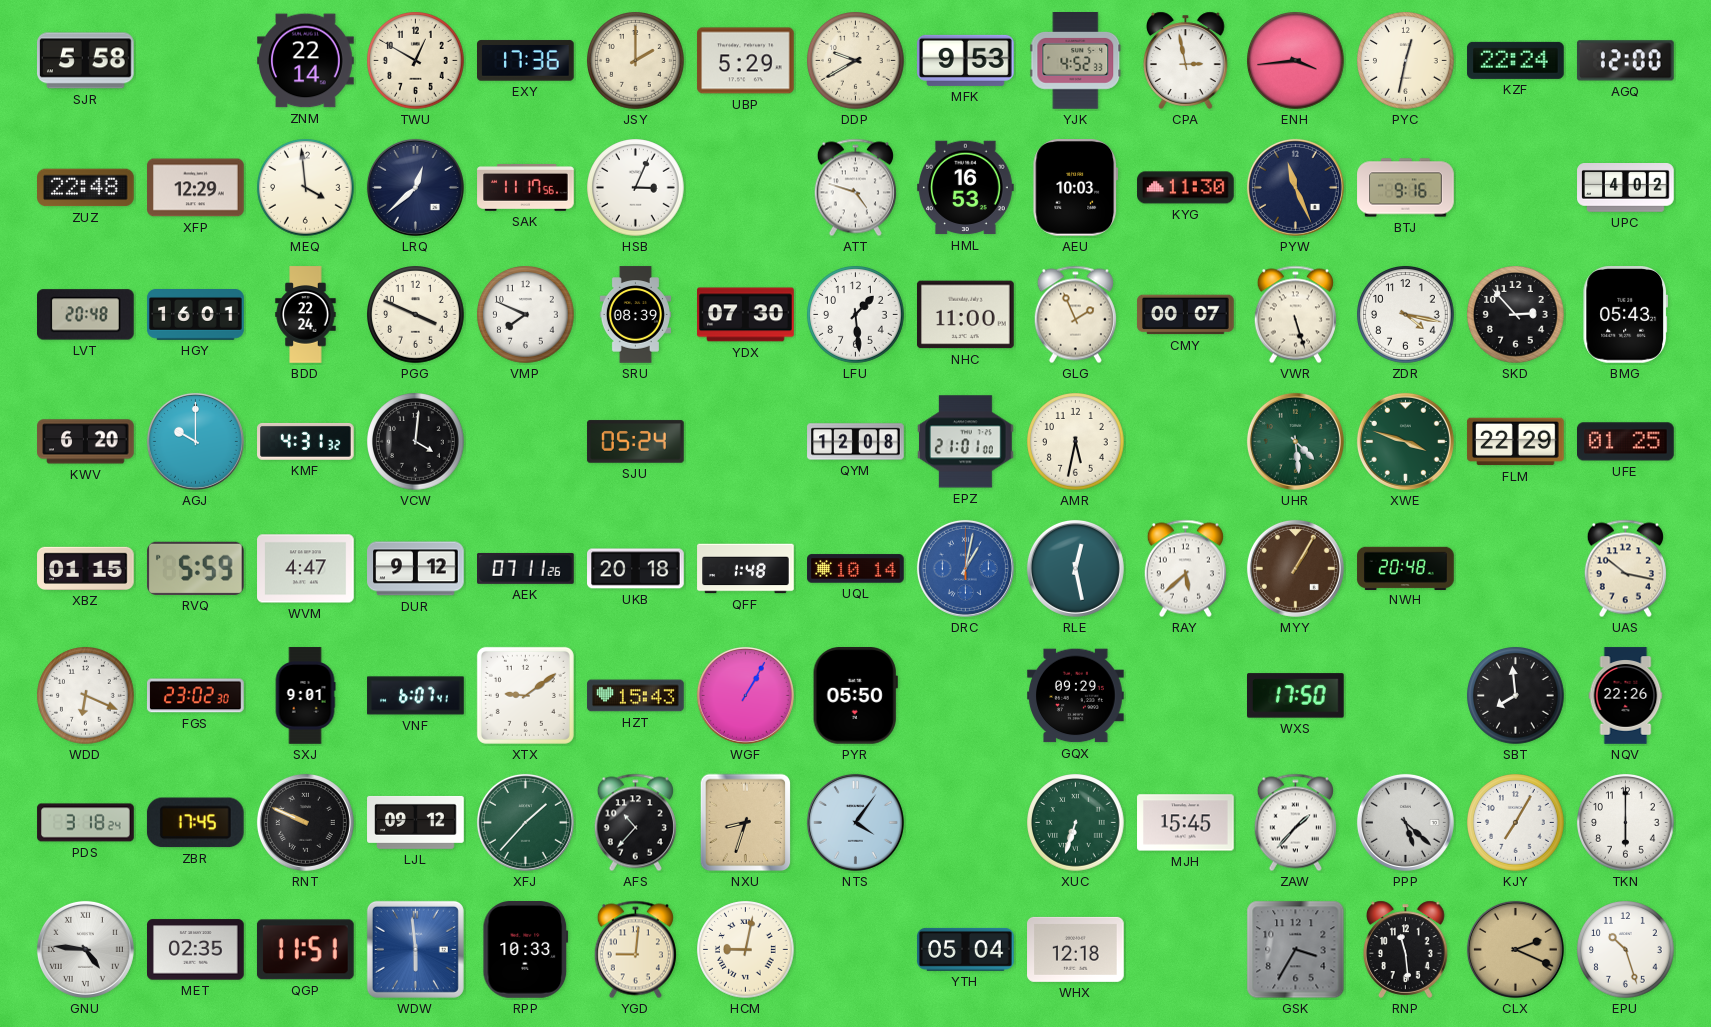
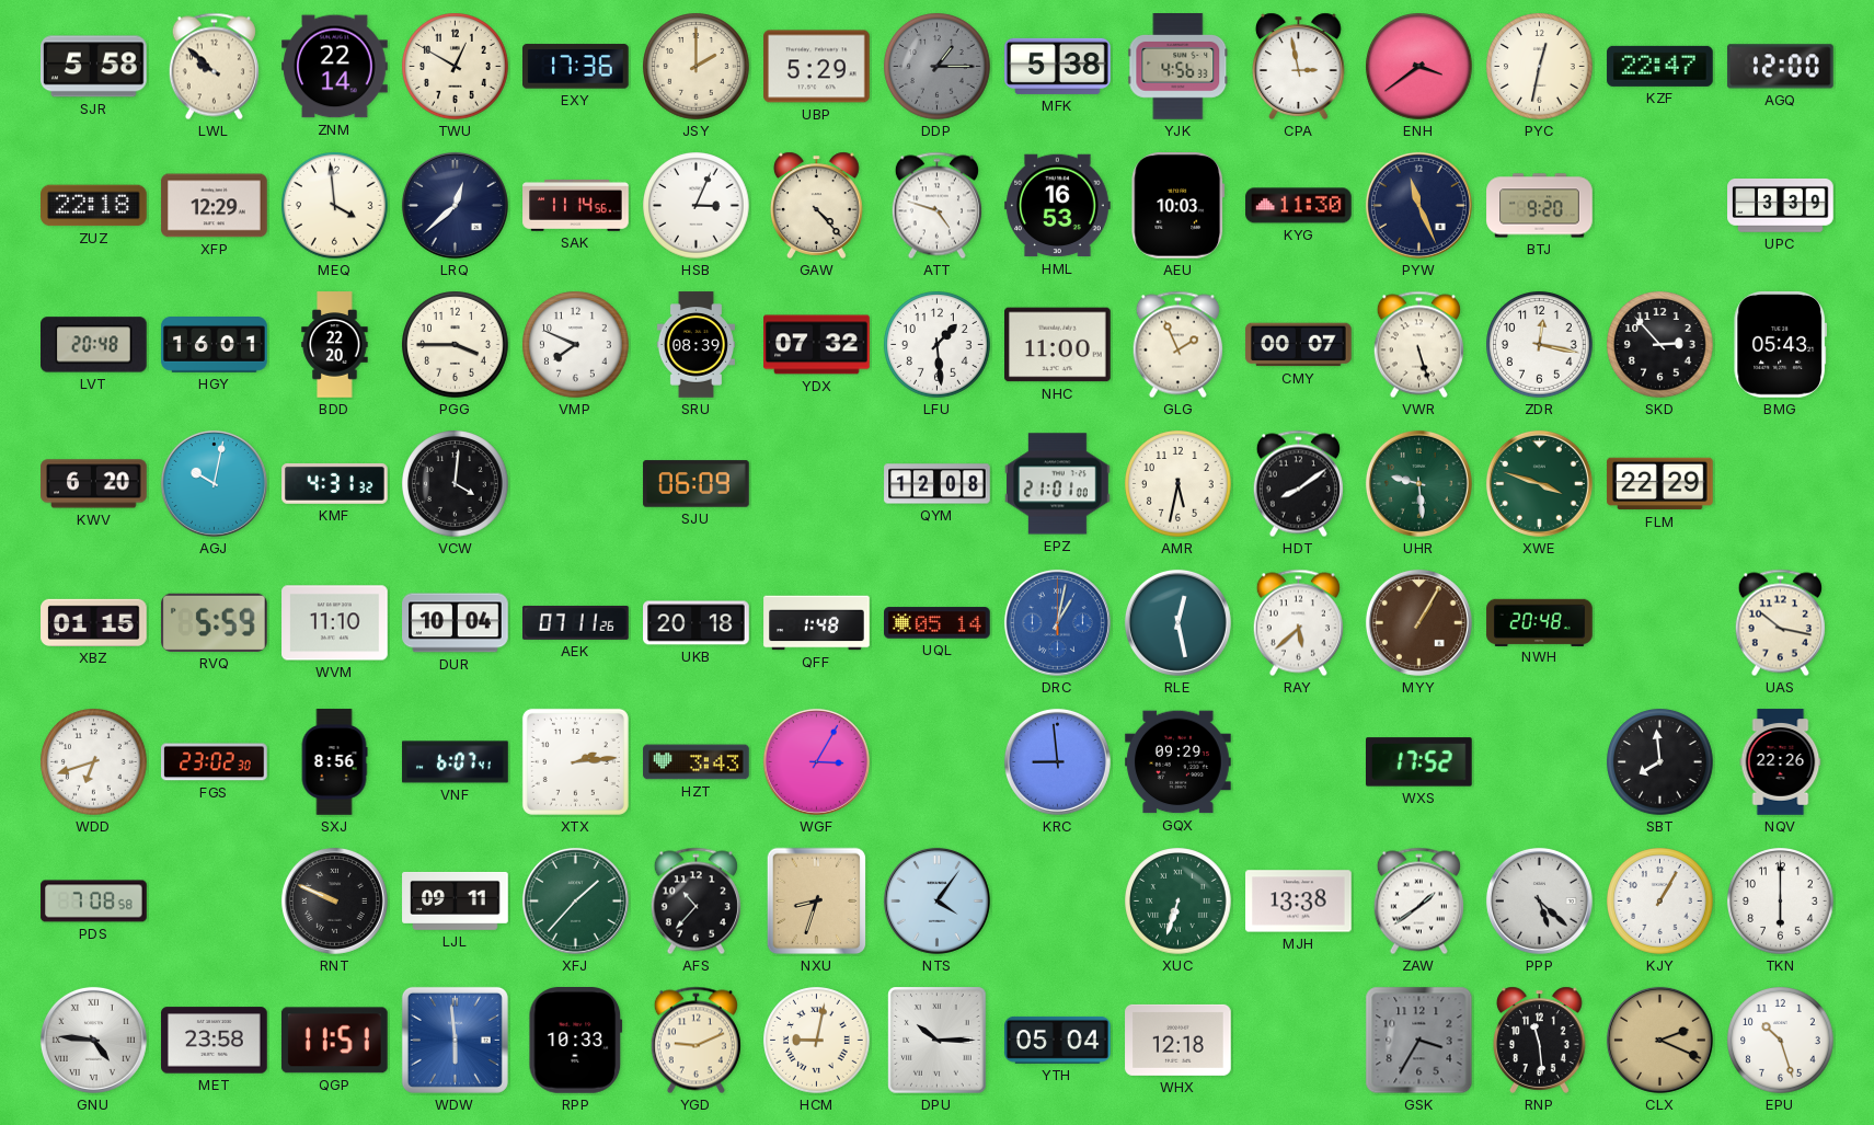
LWL: none -> 9:52
DDP: 9:40 -> 1:15
DDP dial: cream -> grey
MFK: 9:53 -> 5:38
YJK: 4:52 -> 4:56
ENH: 3:44 -> 3:39
KZF: 22:24 -> 22:47
ZUZ: 22:48 -> 22:18
SAK: 11:17 -> 11:14
GAW: none -> 4:23
BTJ: 9:16 -> 9:20
UPC: 4:02 -> 3:39
BDD: 22:24 -> 22:20
PGG: 3:49 -> 3:45
YDX: 07:30 -> 07:32
ZDR: 4:17 -> 12:17
AGJ: 10:00 -> 10:02
SJU: 05:24 -> 06:09
HDT: none -> 8:09
UHR: 4:29 -> 9:29
UFE: 01:25 -> none
WVM: 4:47 -> 11:10
DUR: 9:12 -> 10:04
UQL: 10:14 -> 05:14
WDD: 6:19 -> 6:42
SXJ: 9:01 -> 8:56
XTX: 9:09 -> 2:14
HZT: 15:43 -> 3:43
WGF: 1:05 -> 3:05
PYR: 05:50 -> none
KRC: none -> 8:59
WXS: 17:50 -> 17:52
PDS: 3:18 -> 7:08
ZBR: 17:45 -> none
LJL: 09:12 -> 09:11
MJH: 15:45 -> 13:38
ZAW: 1:37 -> 1:39
KJY: 7:05 -> 1:05
MET: 02:35 -> 23:58
YGD: 9:01 -> 9:11
DPU: none -> 10:15
